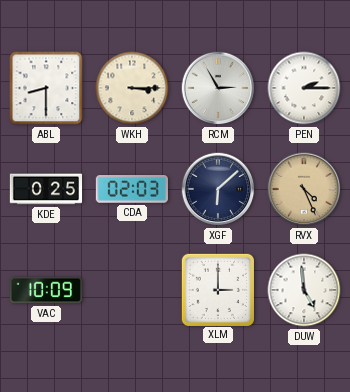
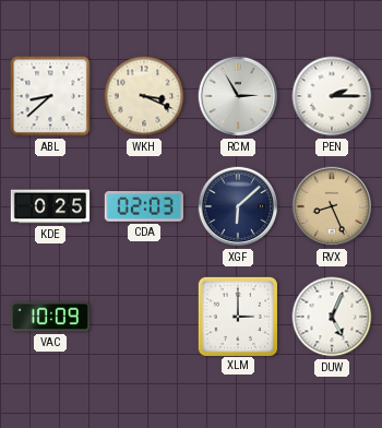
ABL: 8:30 -> 8:38
WKH: 3:15 -> 3:19
RVX: 4:26 -> 8:26
DUW: 4:59 -> 5:04
